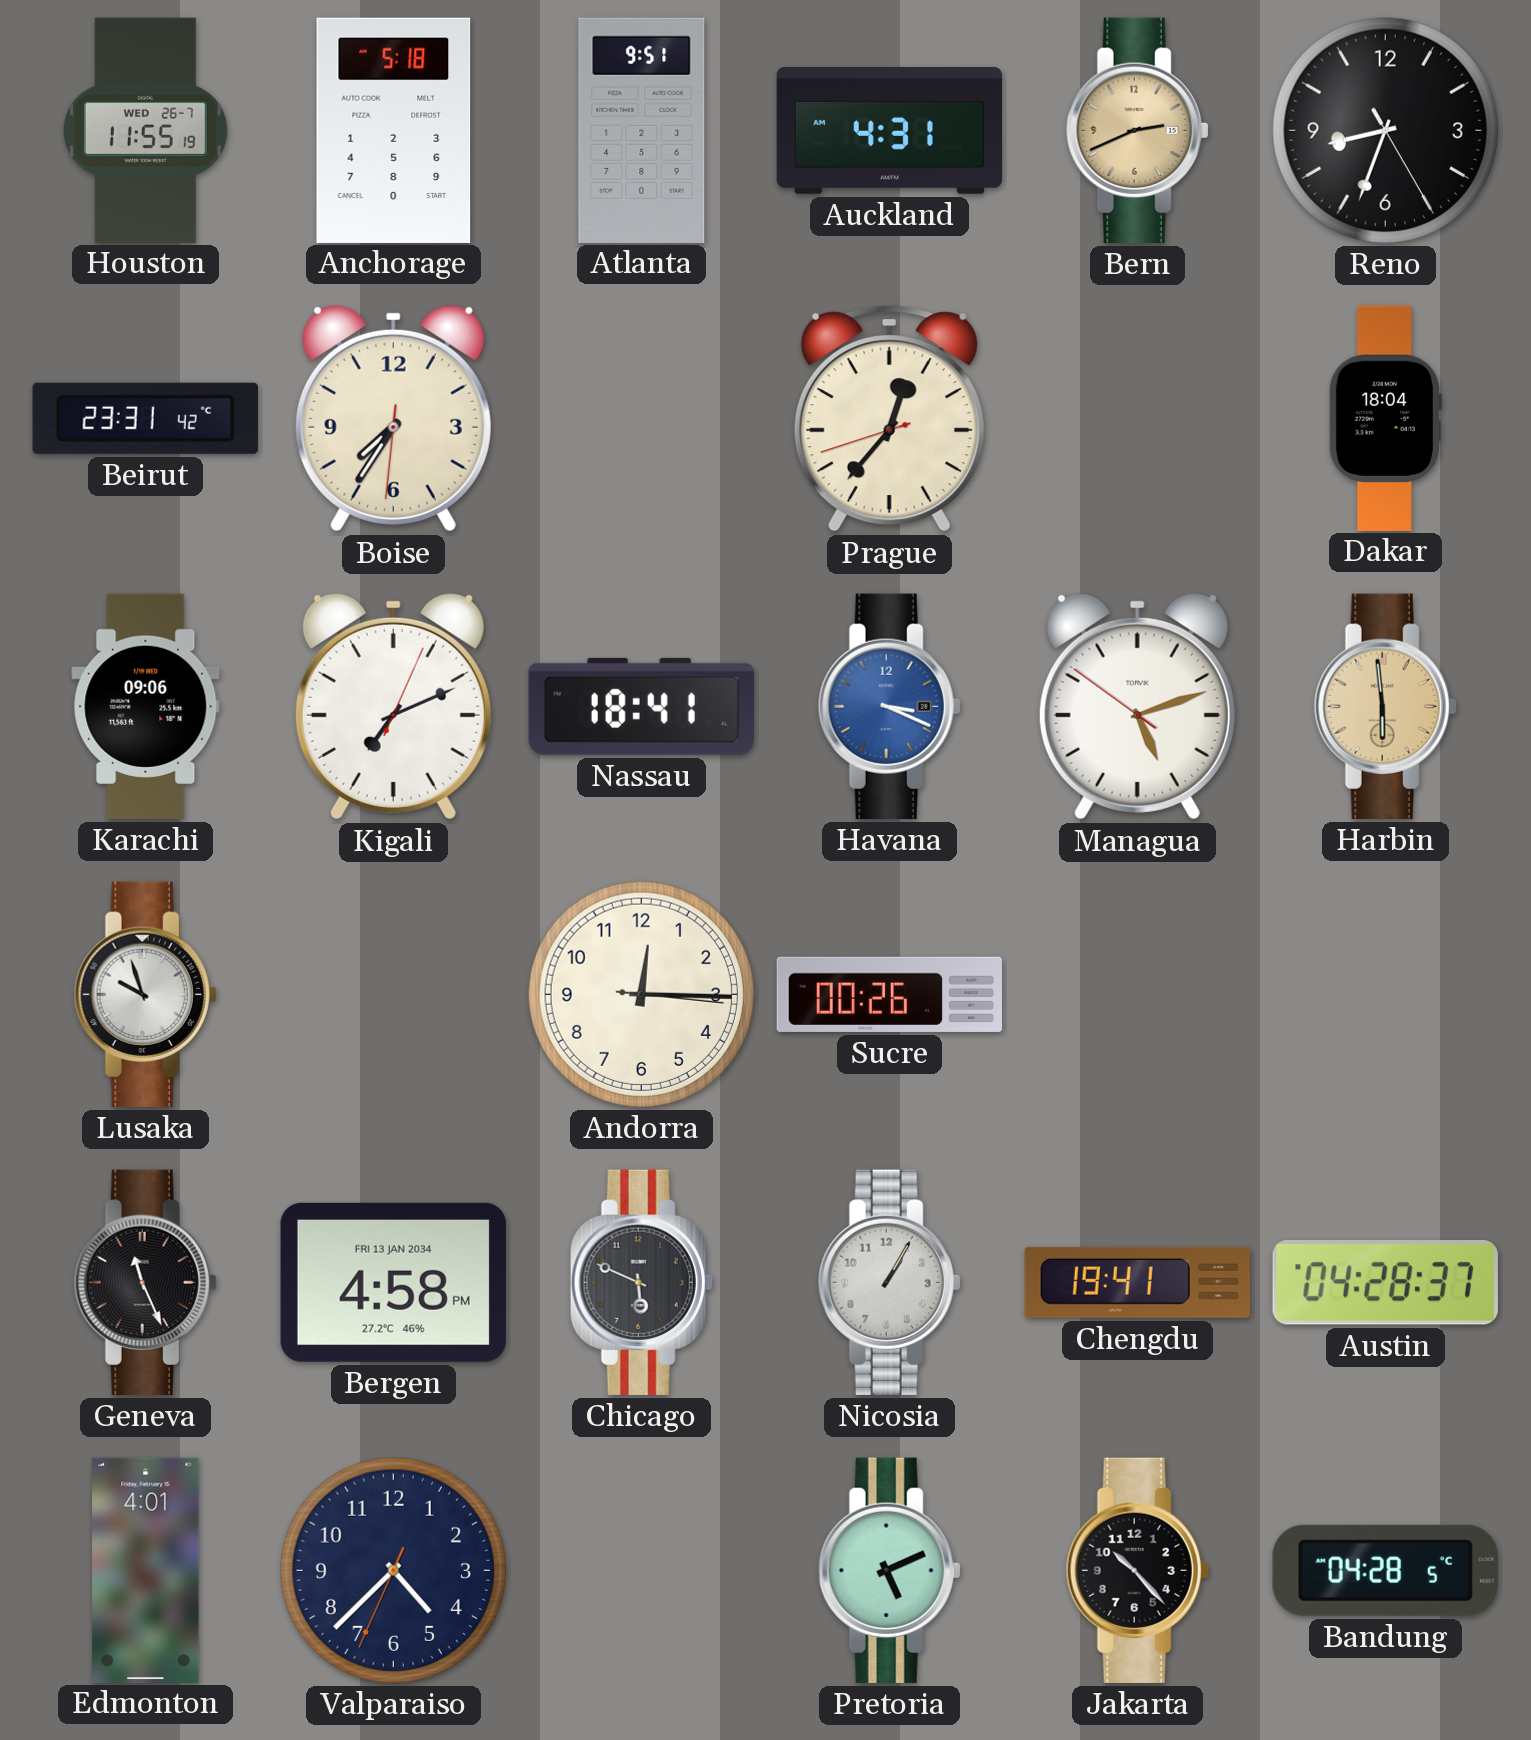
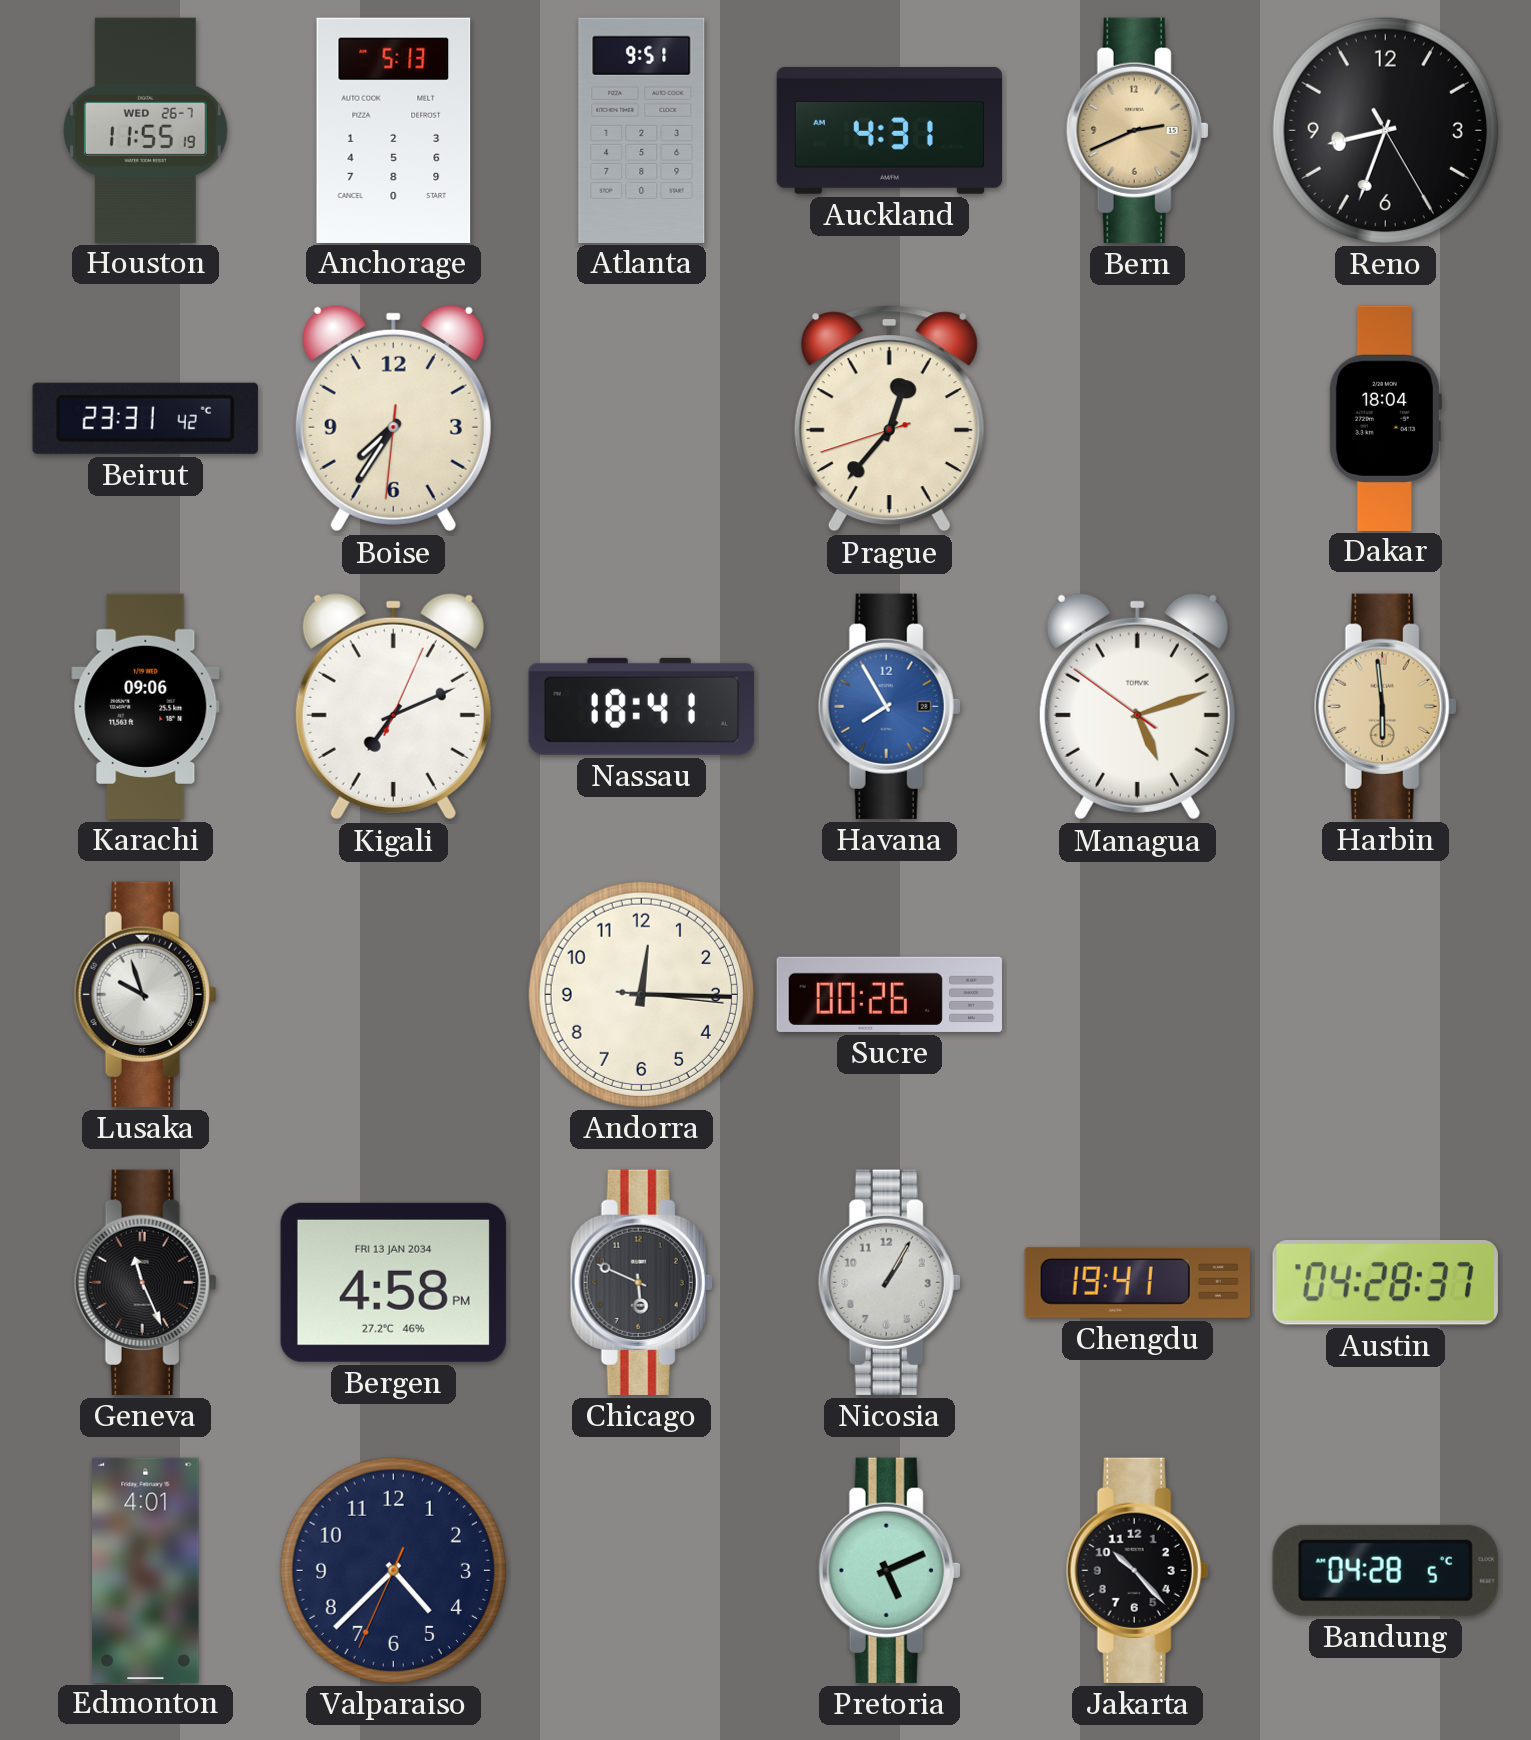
Anchorage: 5:18 -> 5:13
Havana: 3:19 -> 7:55
